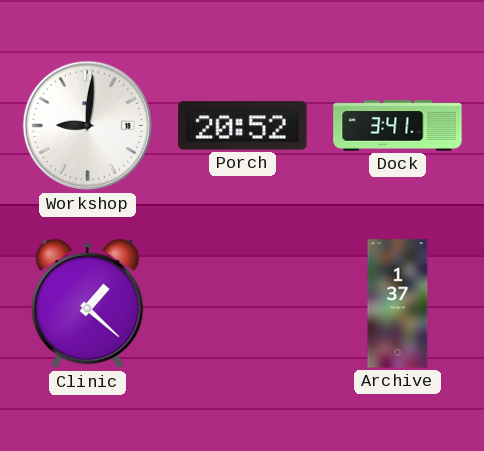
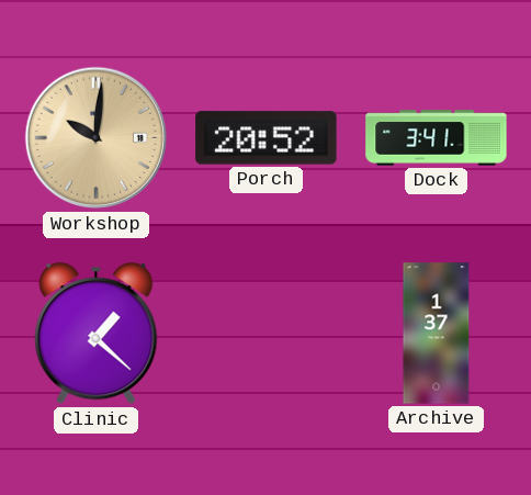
Workshop: 9:01 -> 10:01
Workshop dial: white -> champagne
